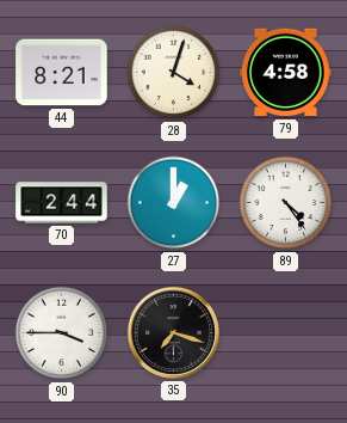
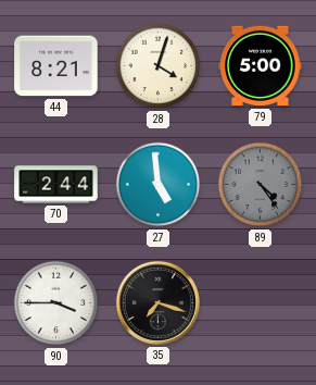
79: 4:58 -> 5:00
27: 1:00 -> 4:59
89 dial: white -> grey
